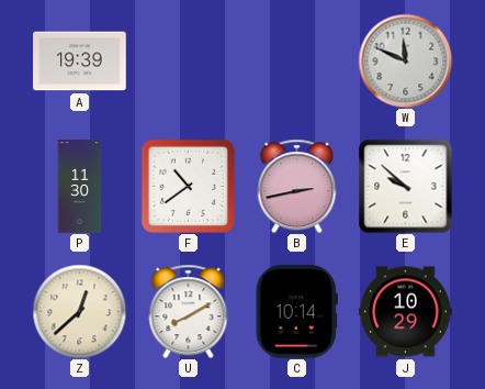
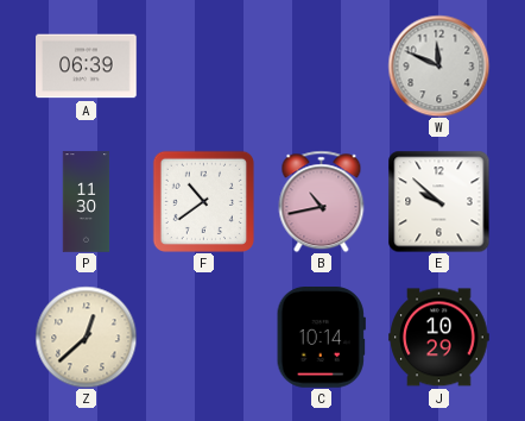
A: 19:39 -> 06:39
B: 2:43 -> 10:43
U: 8:10 -> none
